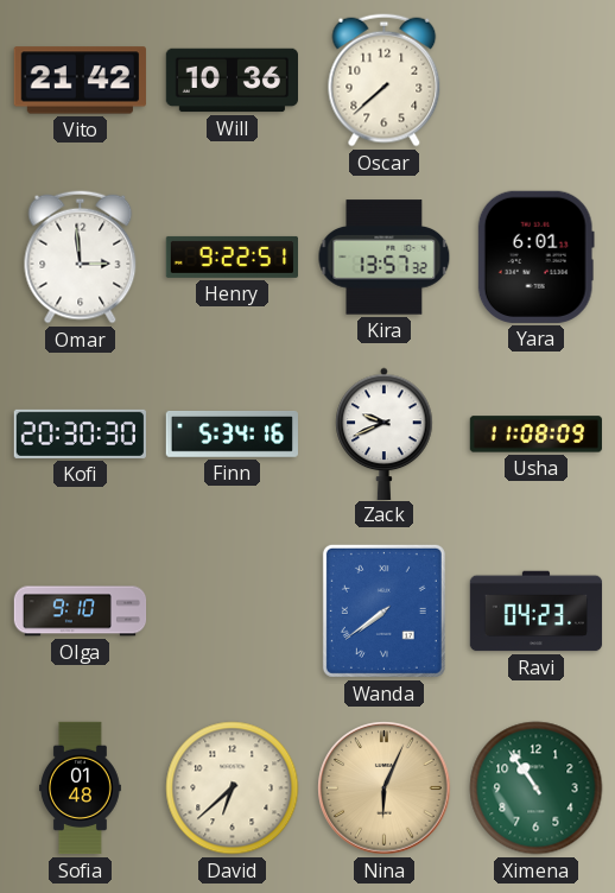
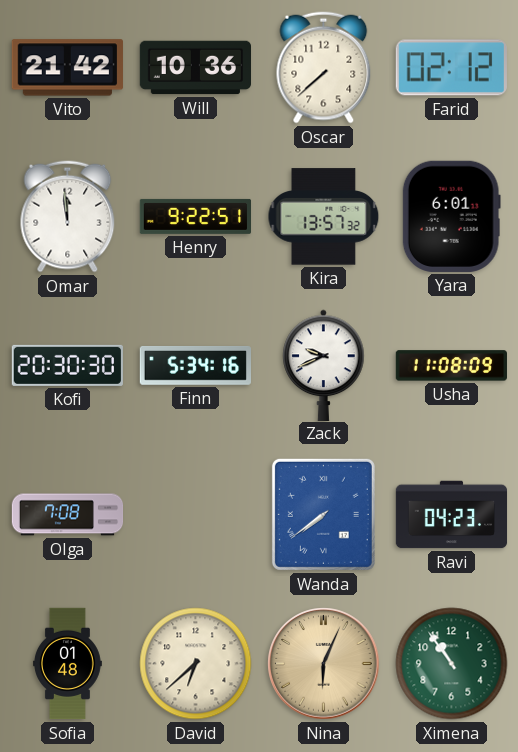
Farid: none -> 02:12
Omar: 2:59 -> 11:59
Olga: 9:10 -> 7:08
